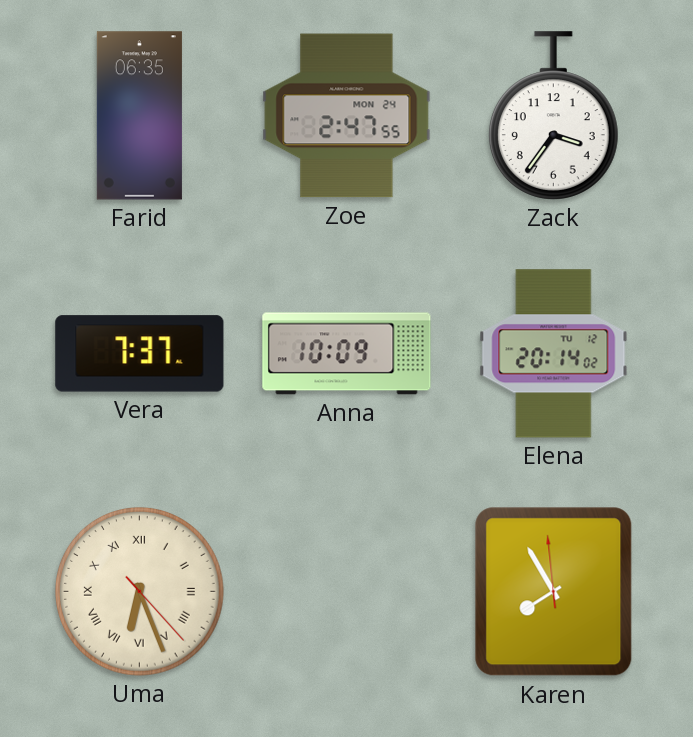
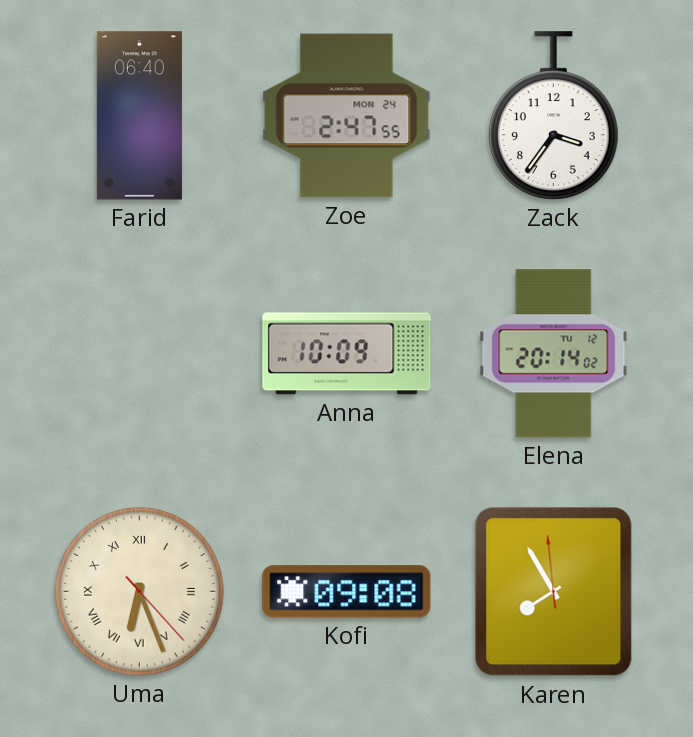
Farid: 06:35 -> 06:40
Vera: 7:37 -> none
Kofi: none -> 09:08
